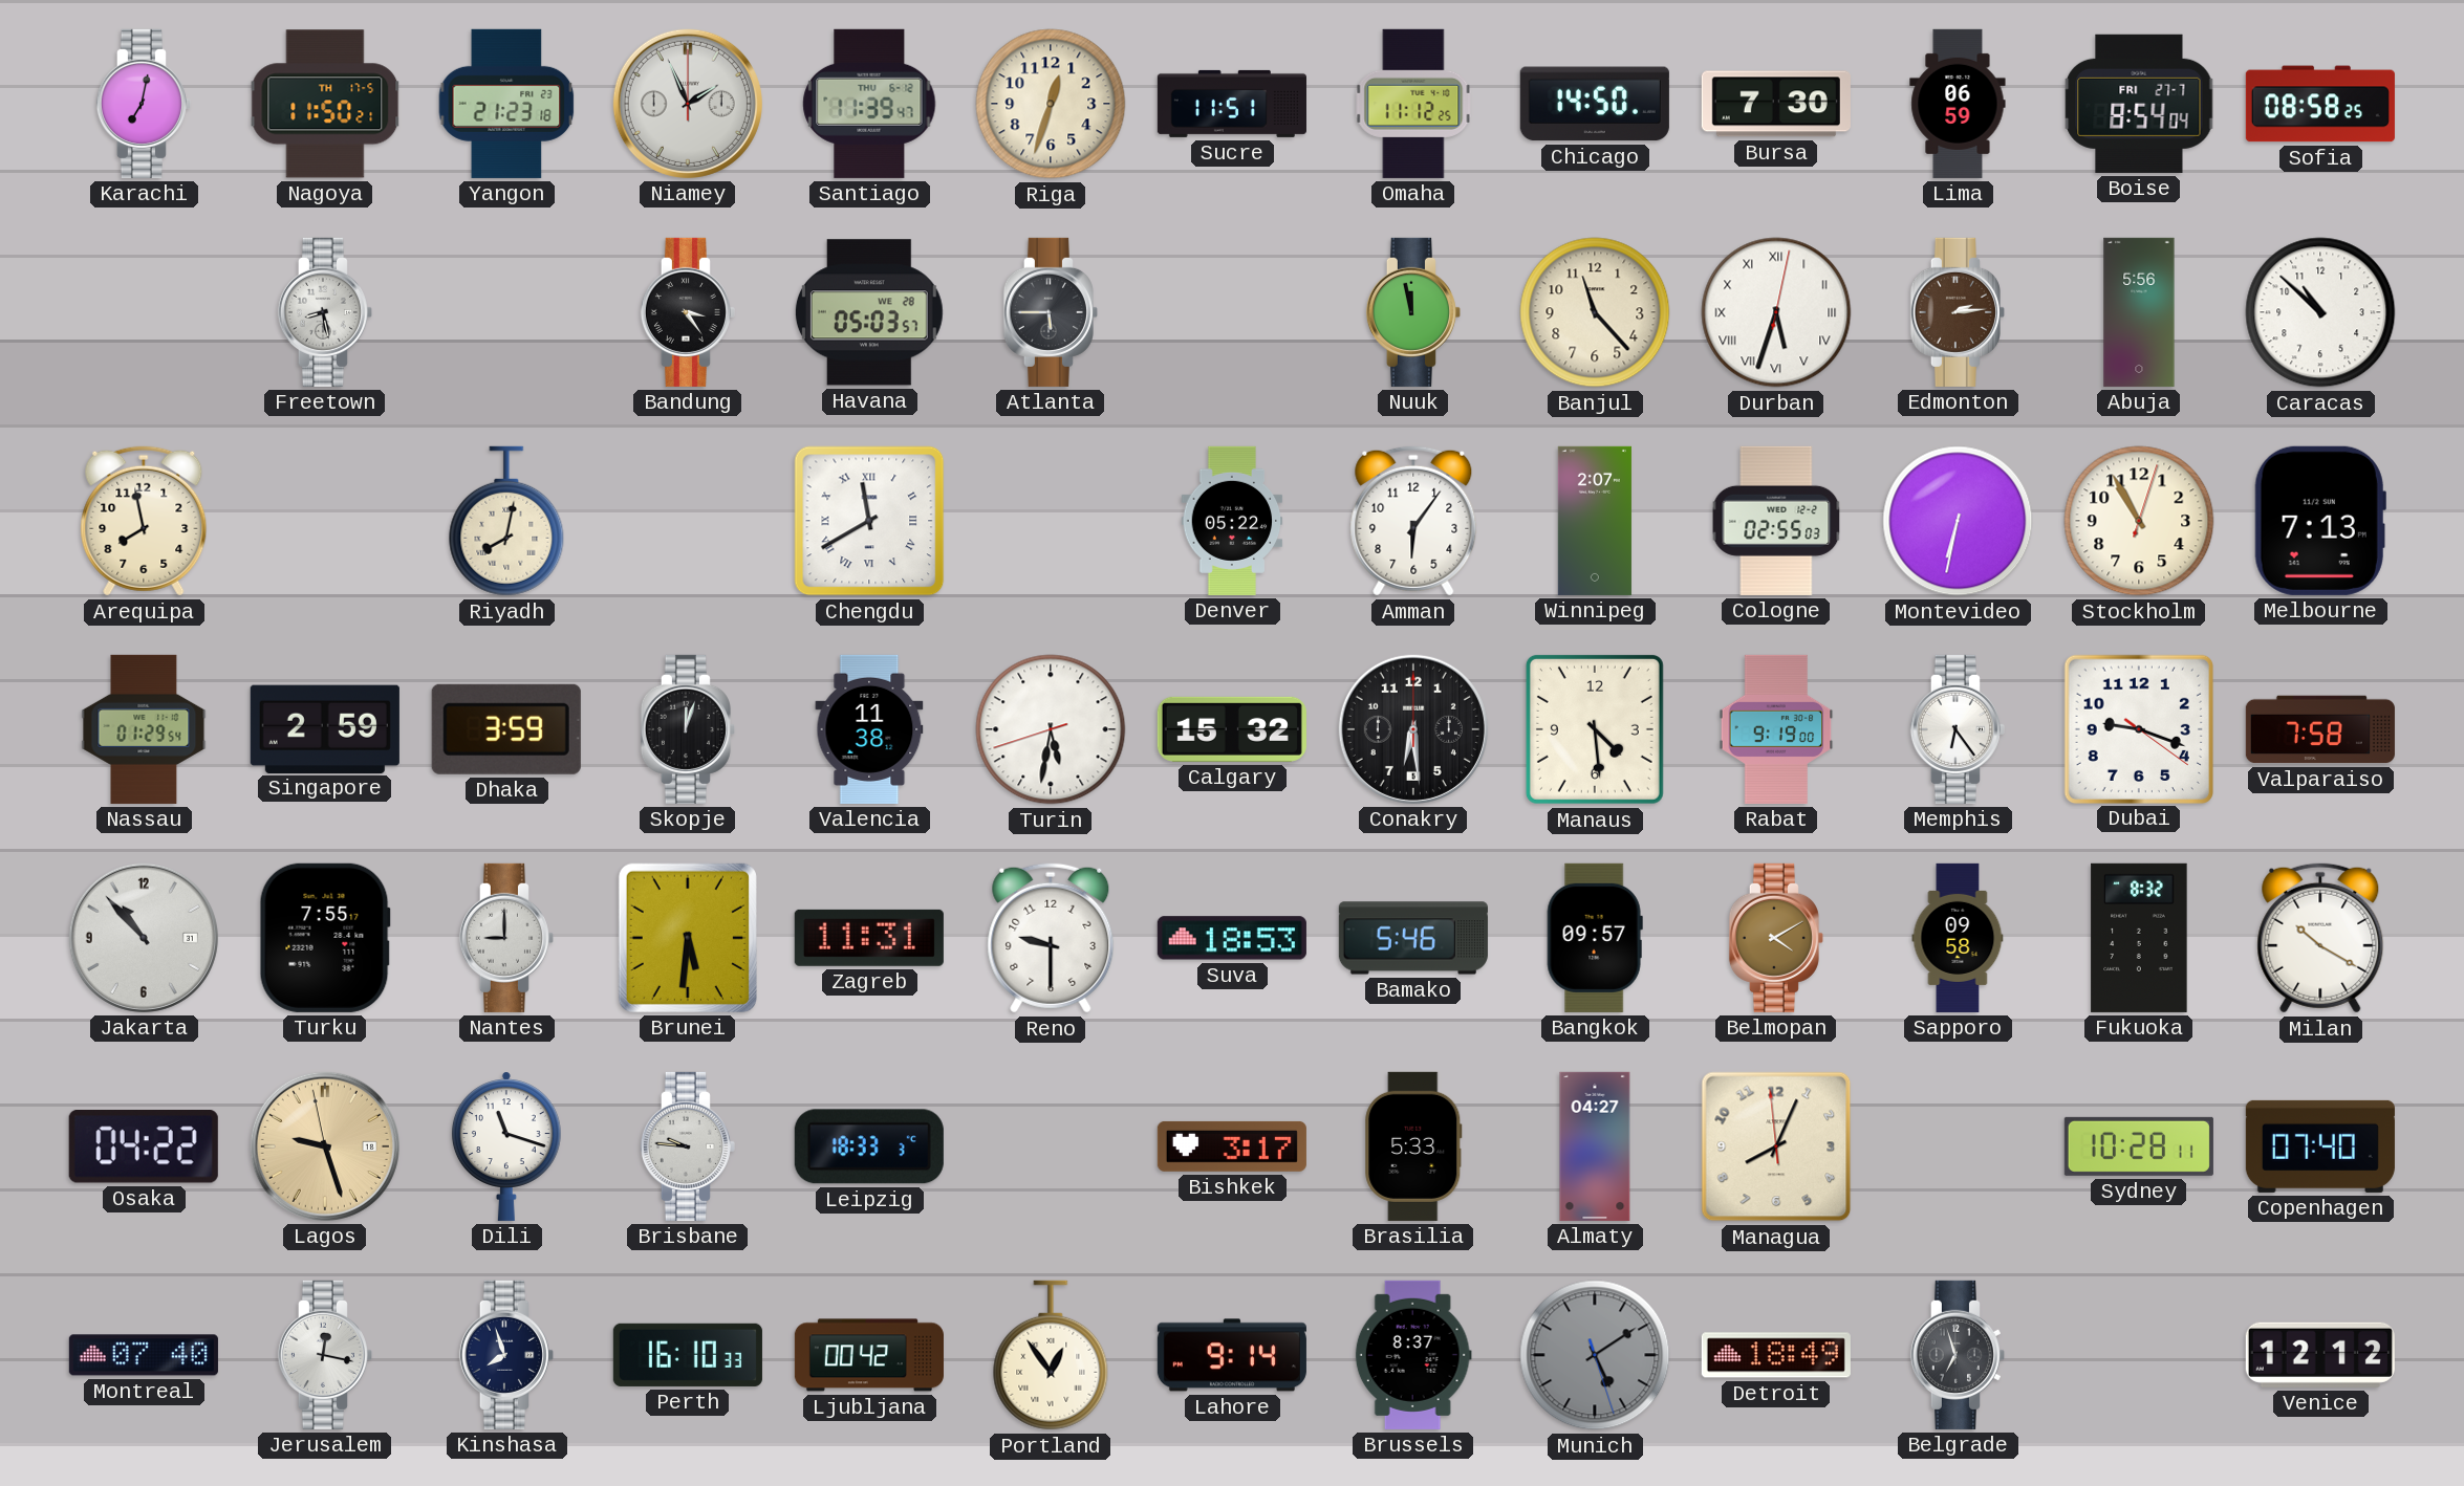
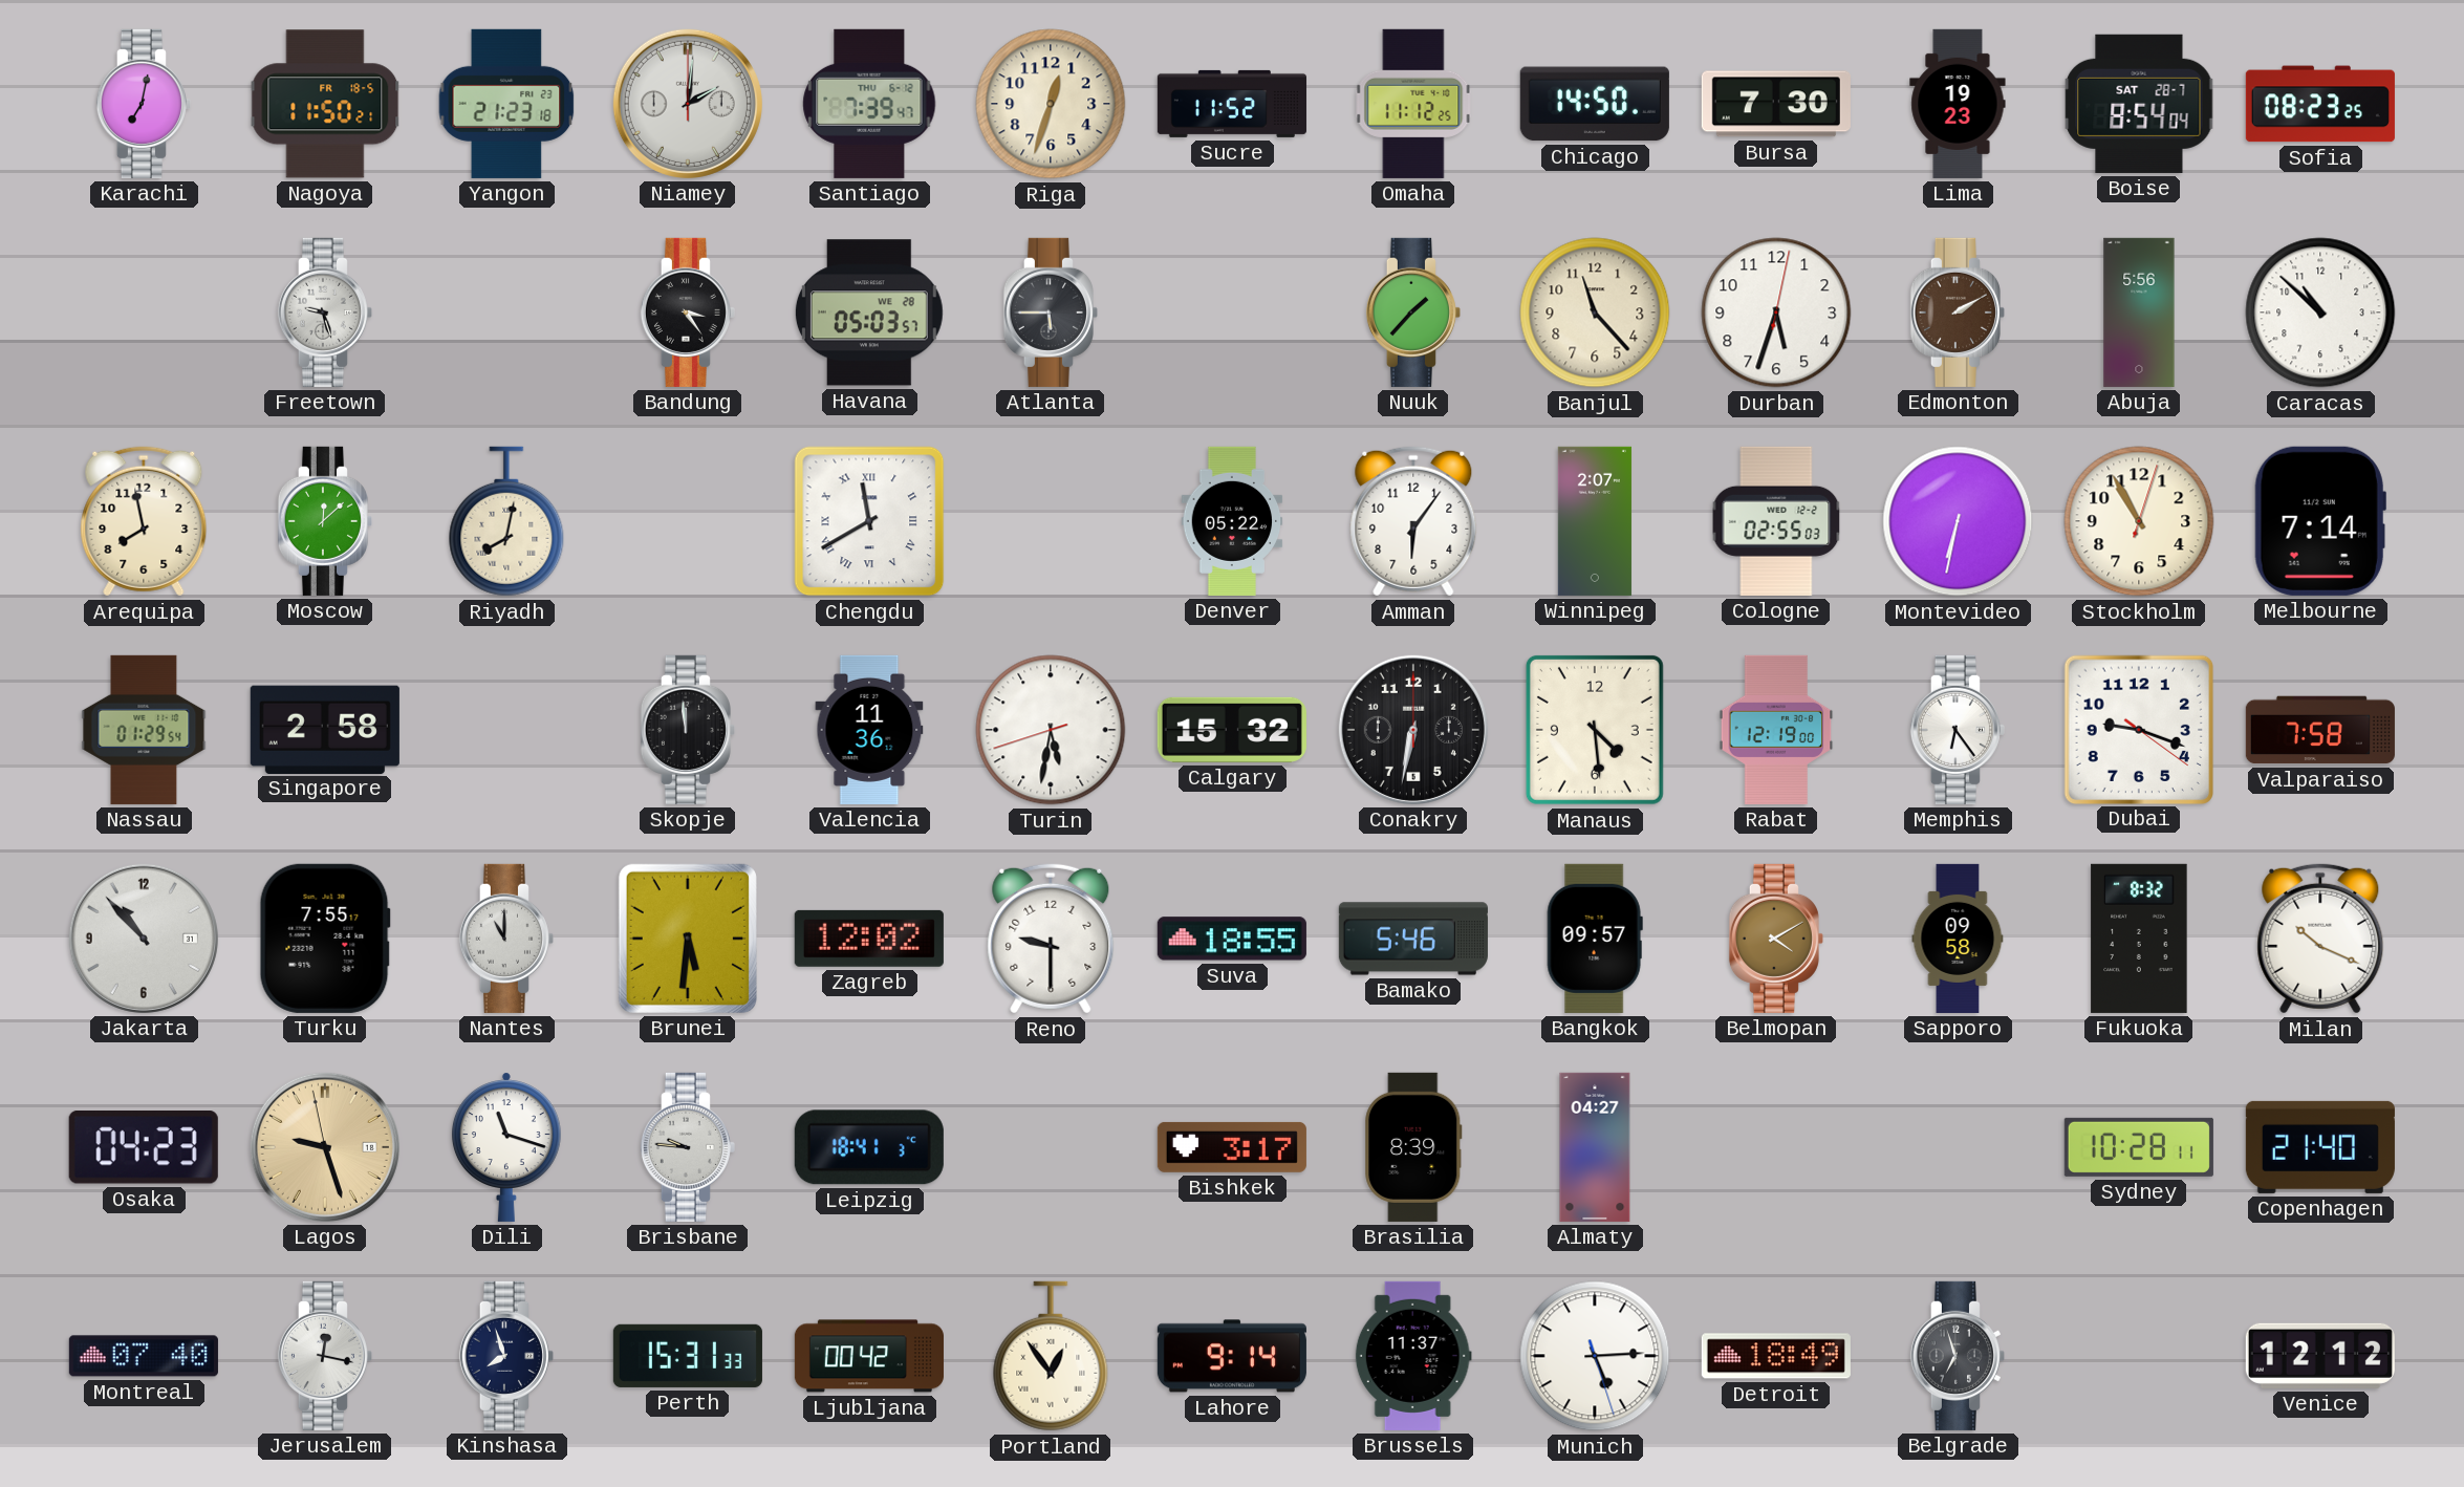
Nagoya date: TH 17-5 -> FR 18-5
Niamey: 1:56 -> 2:01
Santiago: 11:39 -> 7:39
Sucre: 11:51 -> 11:52
Lima: 06:59 -> 19:23
Boise date: FRI 27-7 -> SAT 28-7
Sofia: 08:58 -> 08:23
Freetown: 8:28 -> 9:27
Nuuk: 11:58 -> 1:37
Durban numerals: Roman -> Arabic
Edmonton: 2:14 -> 2:10
Moscow: none -> 12:08
Melbourne: 7:13 -> 7:14
Singapore: 2:59 -> 2:58
Dhaka: 3:59 -> none
Skopje: 12:03 -> 11:59
Valencia: 11:38 -> 11:36
Conakry: 6:29 -> 6:32
Rabat: 9:19 -> 12:19
Nantes: 9:00 -> 11:00
Zagreb: 11:31 -> 12:02
Suva: 18:53 -> 18:55
Milan: 10:20 -> 10:19
Osaka: 04:22 -> 04:23
Leipzig: 18:33 -> 18:41
Brasilia: 5:33 -> 8:39
Managua: 8:03 -> none
Copenhagen: 07:40 -> 21:40
Perth: 16:10 -> 15:31
Brussels: 8:37 -> 11:37
Munich: 5:09 -> 5:14
Munich dial: grey -> white
